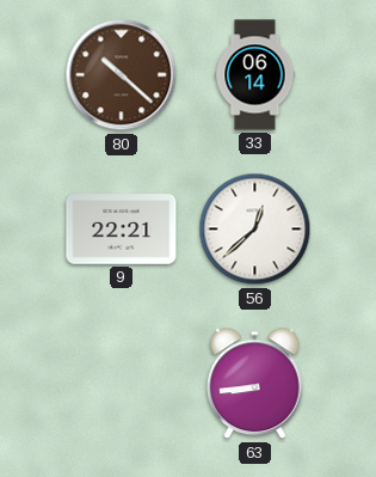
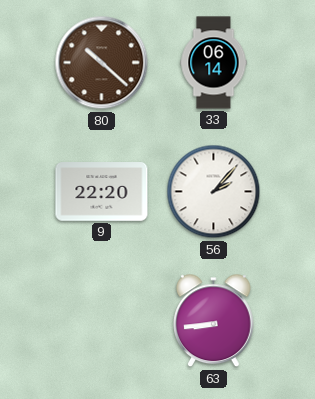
9: 22:21 -> 22:20
56: 12:38 -> 2:07
